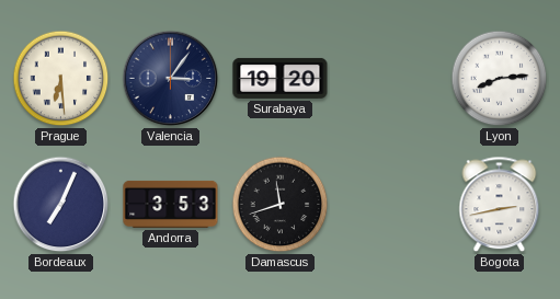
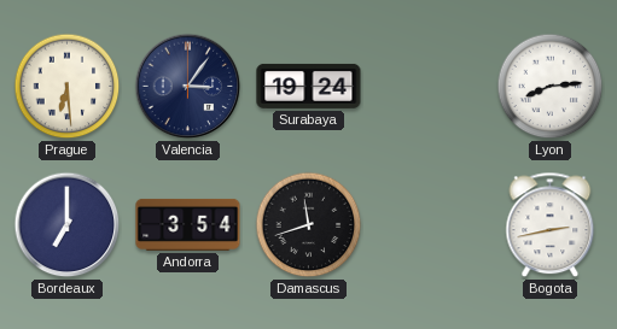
Surabaya: 19:20 -> 19:24
Bordeaux: 7:04 -> 7:00
Andorra: 3:53 -> 3:54
